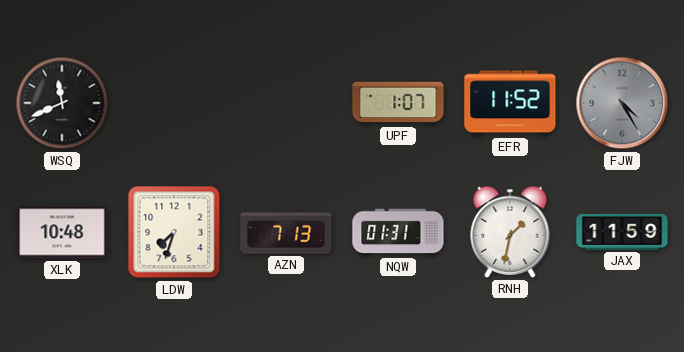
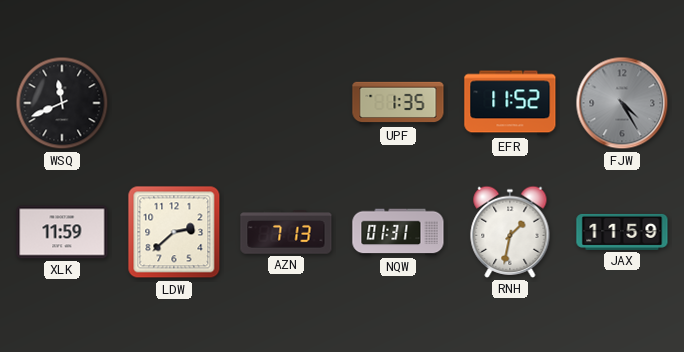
UPF: 1:07 -> 1:35
XLK: 10:48 -> 11:59
LDW: 7:33 -> 2:38
